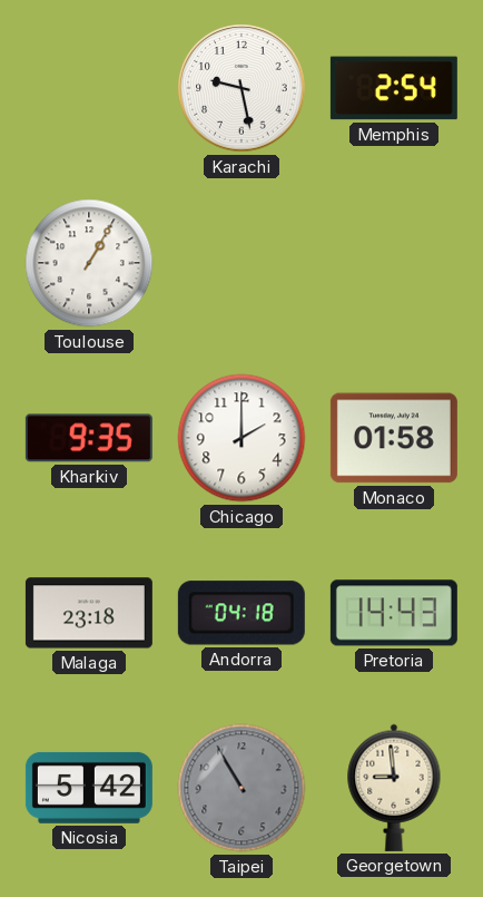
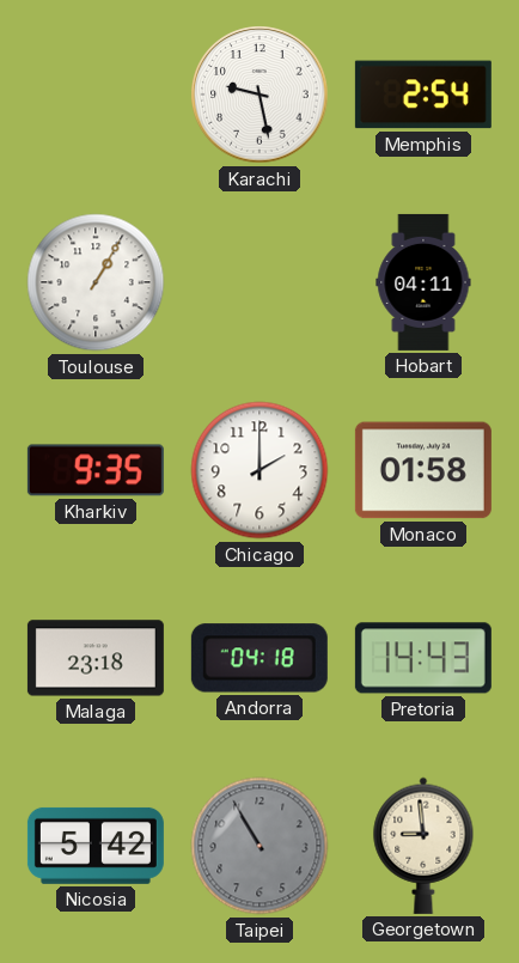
Hobart: none -> 04:11
